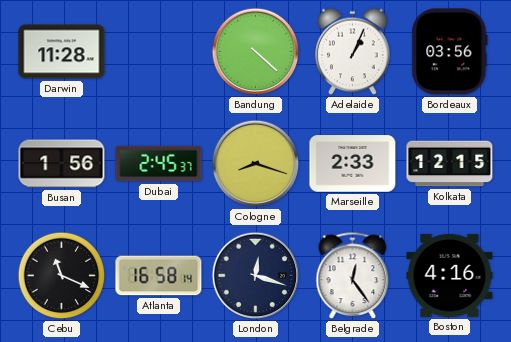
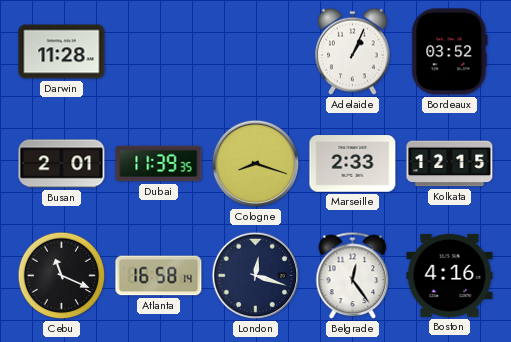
Bandung: 4:22 -> none
Bordeaux: 03:56 -> 03:52
Busan: 1:56 -> 2:01
Dubai: 2:45 -> 11:39
